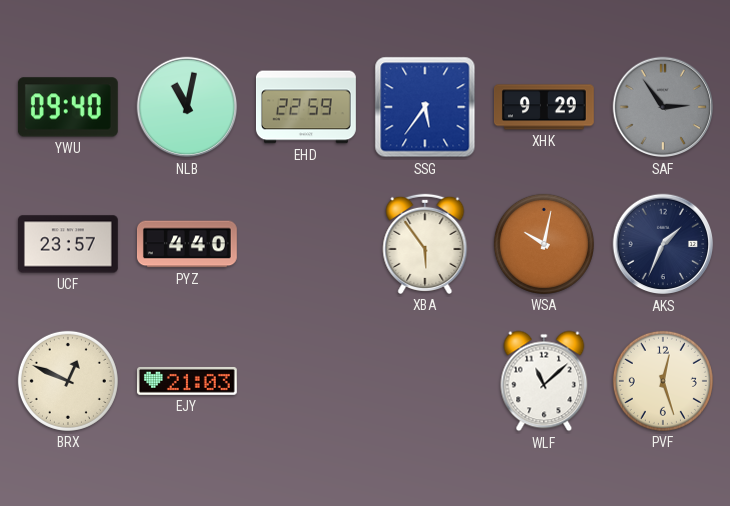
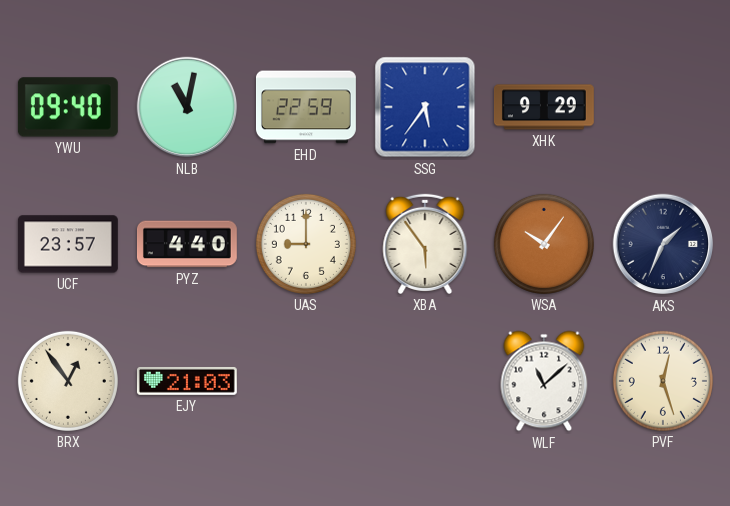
SAF: 2:54 -> none
UAS: none -> 9:00
WSA: 10:02 -> 10:06
BRX: 12:49 -> 12:54
